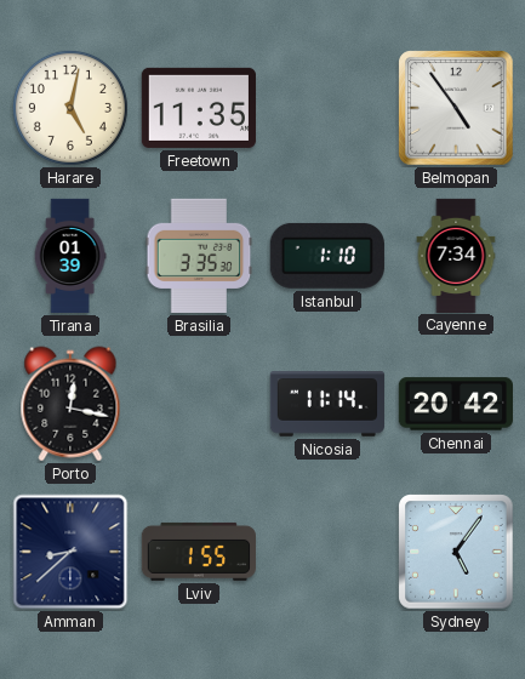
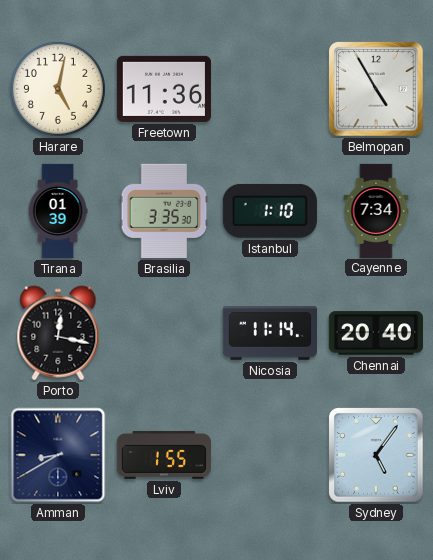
Freetown: 11:35 -> 11:36
Belmopan: 4:54 -> 4:55
Chennai: 20:42 -> 20:40
Amman: 8:38 -> 8:40
